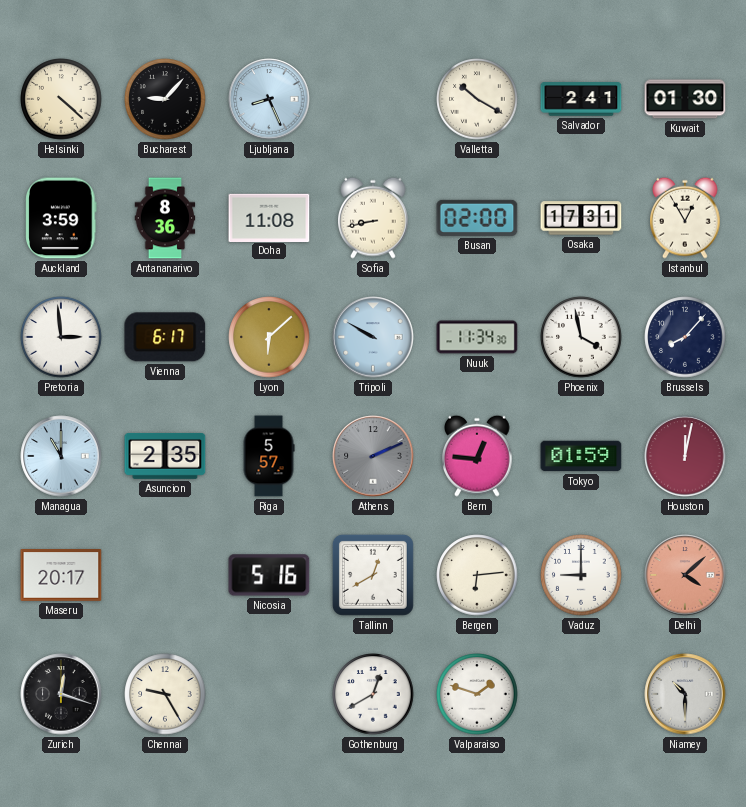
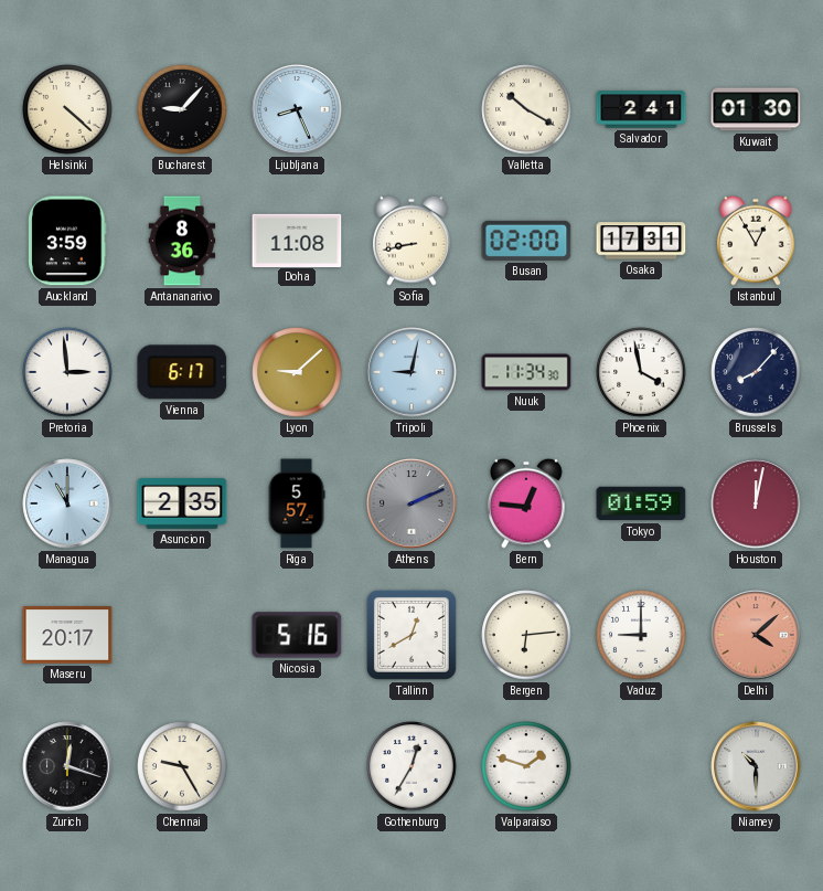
Lyon: 6:08 -> 9:08
Tripoli: 9:50 -> 9:02
Gothenburg: 12:40 -> 12:35
